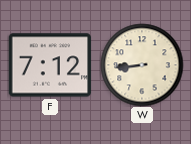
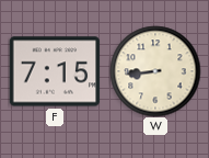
F: 7:12 -> 7:15
